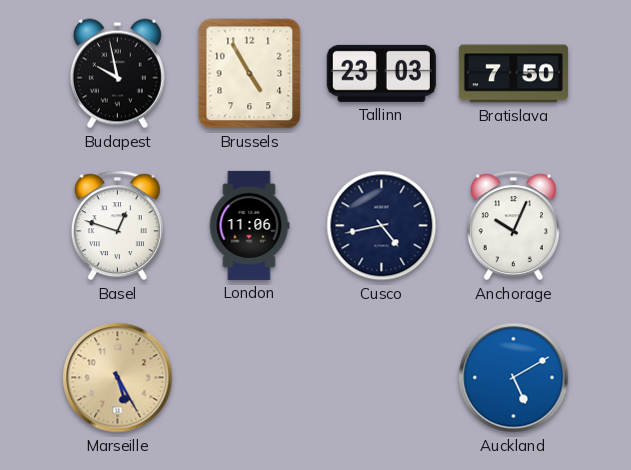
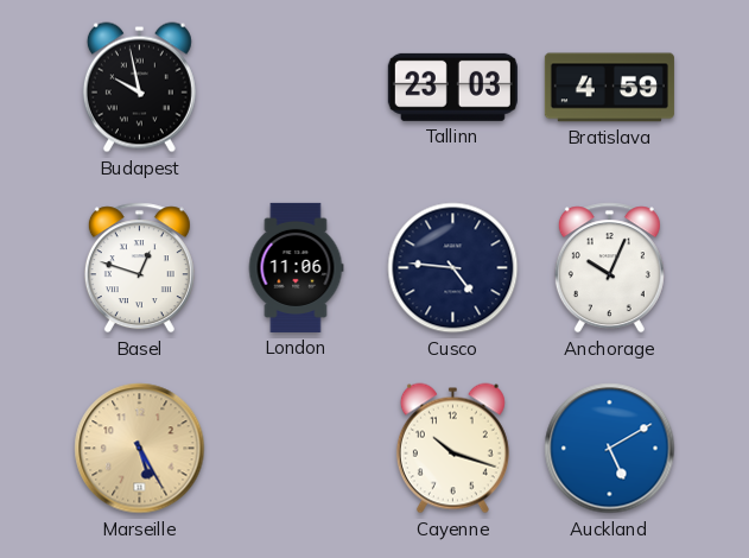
Brussels: 4:55 -> none
Bratislava: 7:50 -> 4:59
Cusco: 4:43 -> 4:46
Cayenne: none -> 10:18
